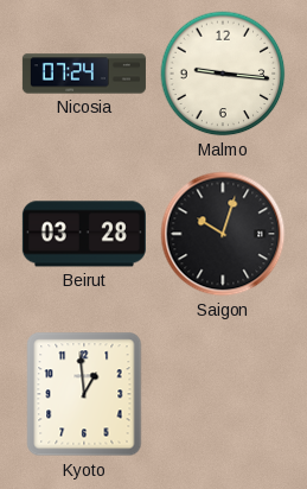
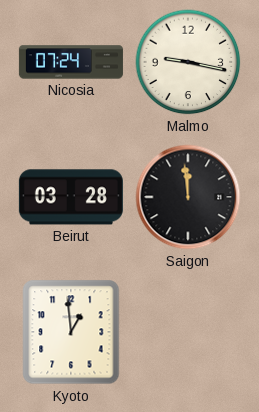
Malmo: 9:16 -> 9:17
Saigon: 10:03 -> 11:59
